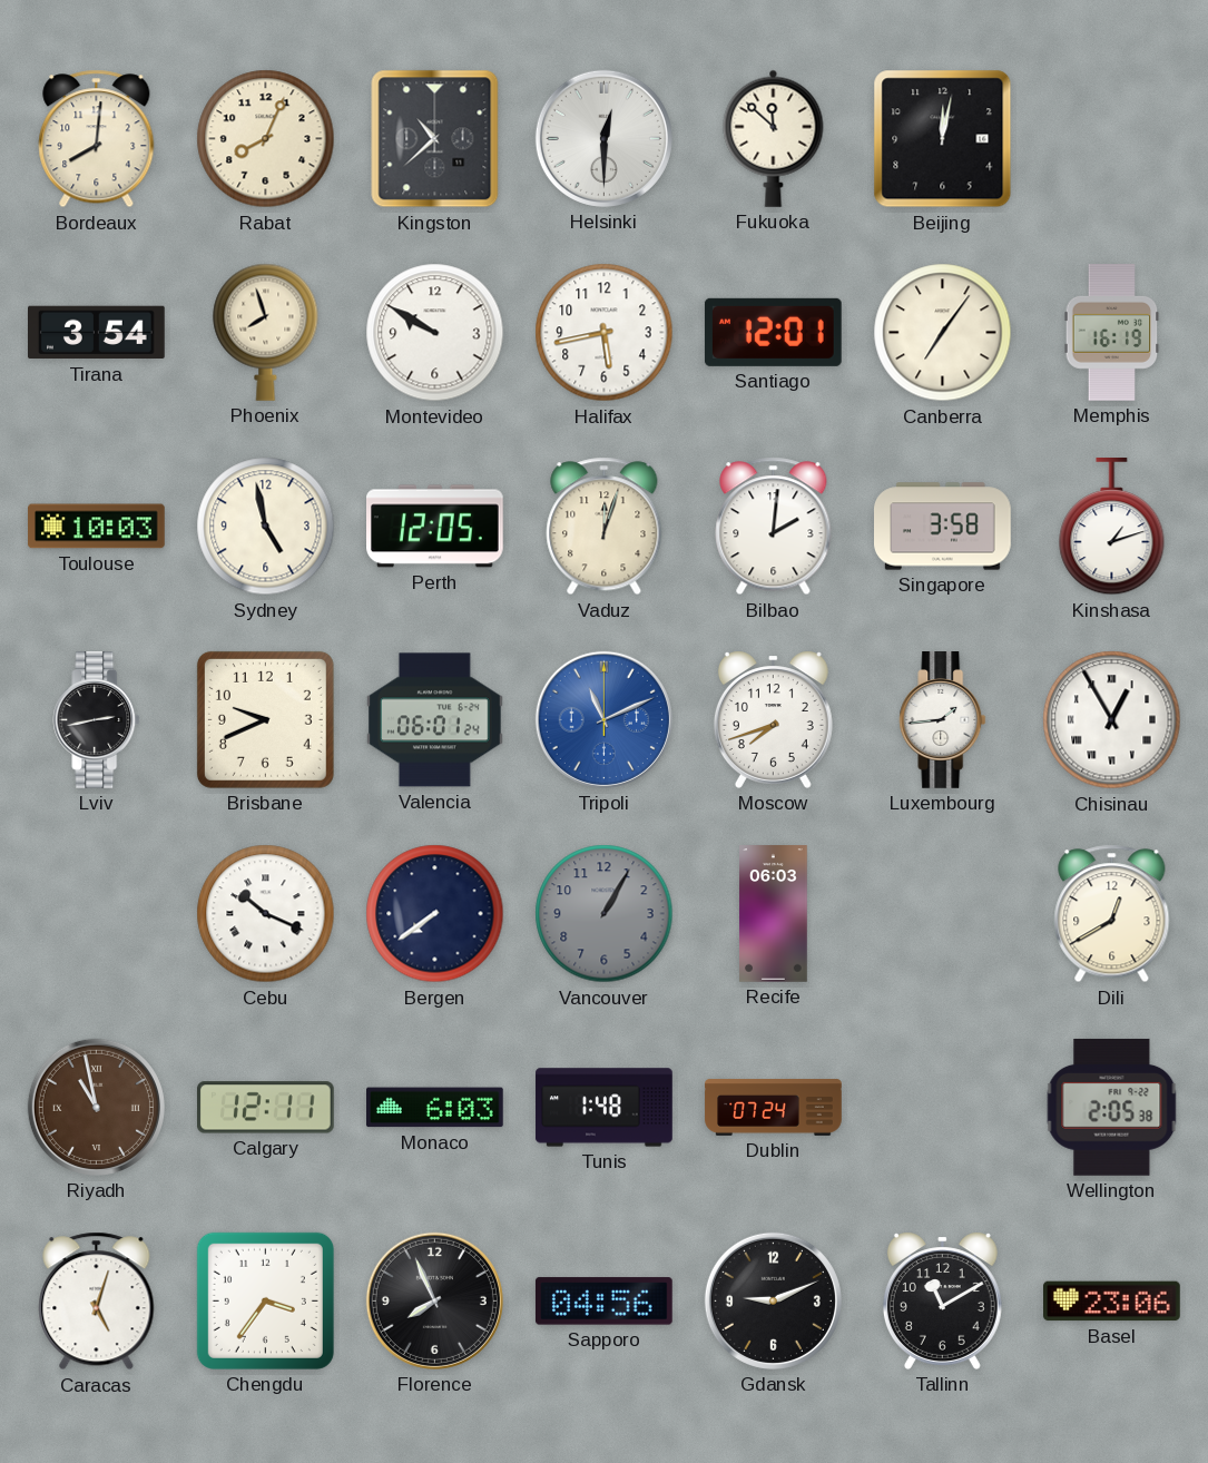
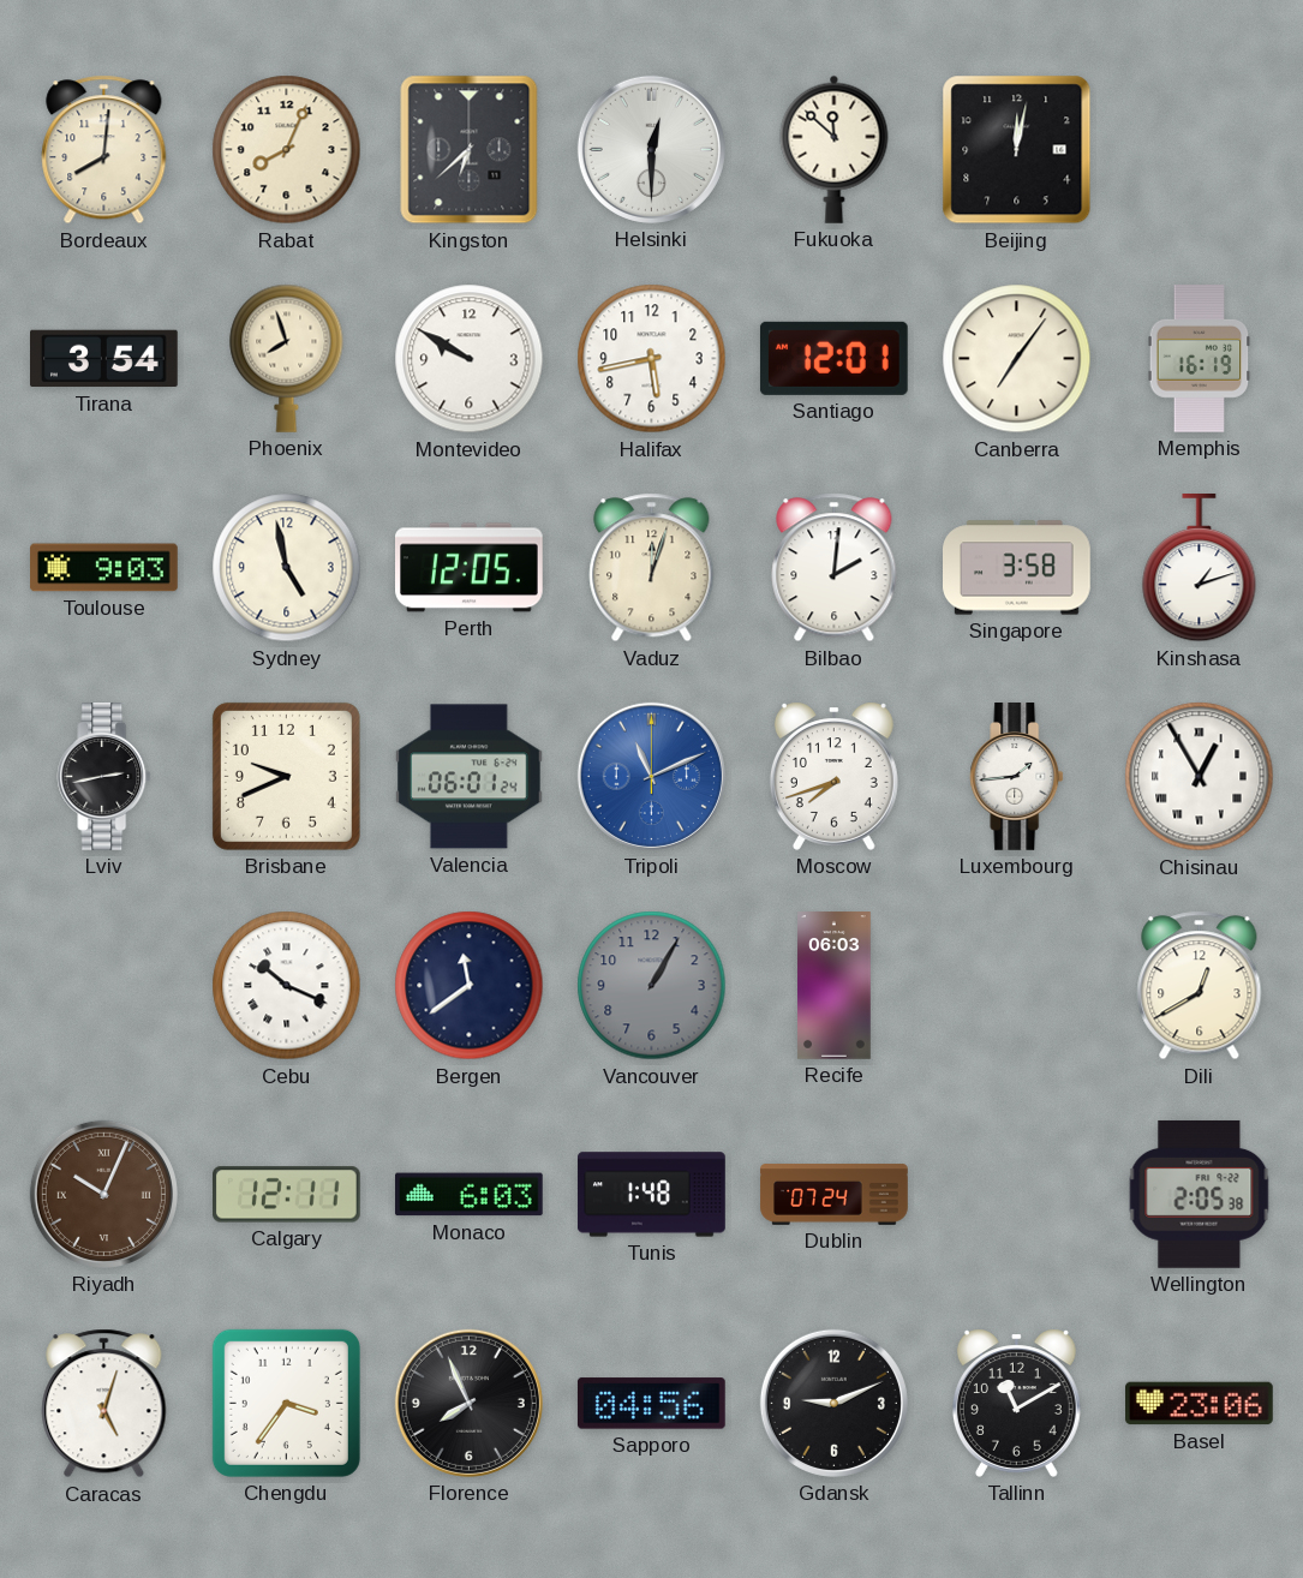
Kingston: 10:38 -> 6:38
Toulouse: 10:03 -> 9:03
Bergen: 7:39 -> 11:39
Riyadh: 10:58 -> 10:04
